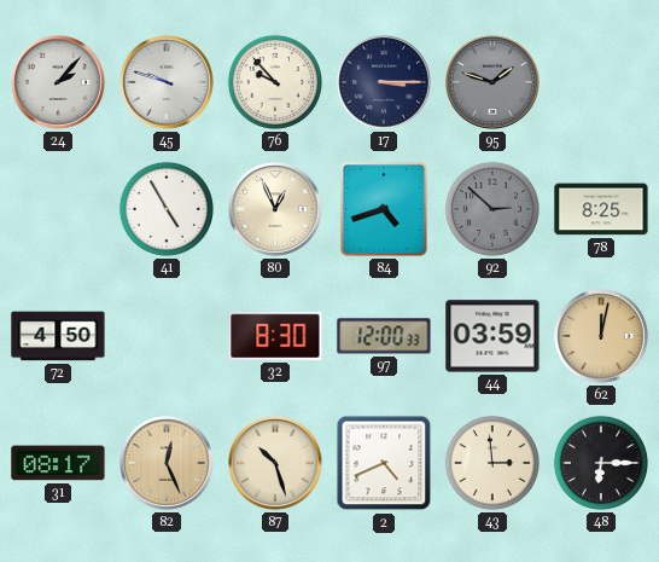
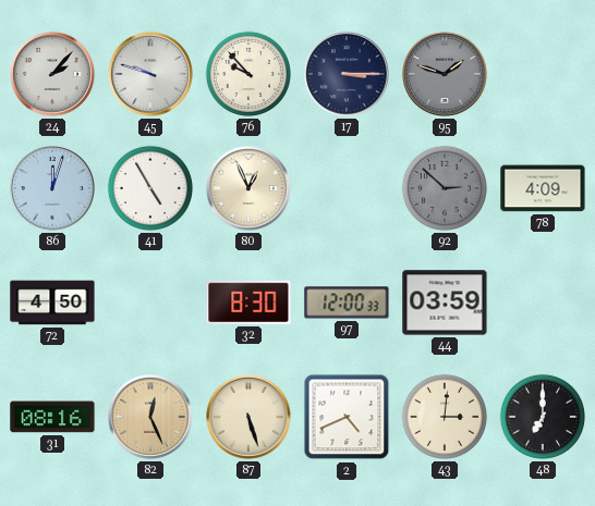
86: none -> 12:03
84: 4:42 -> none
78: 8:25 -> 4:09
62: 12:02 -> none
31: 08:17 -> 08:16
87: 10:27 -> 5:27
43: 2:59 -> 3:01
48: 6:15 -> 7:00
